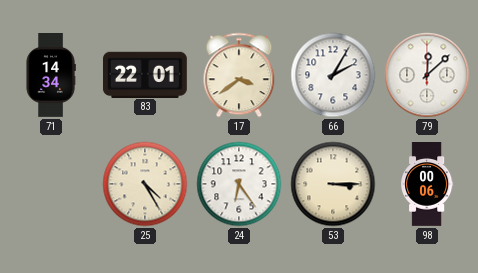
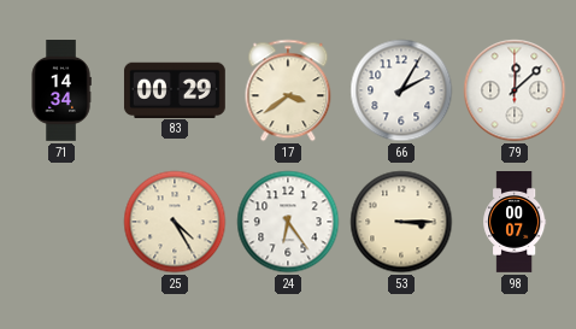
83: 22:01 -> 00:29
98: 00:06 -> 00:07
